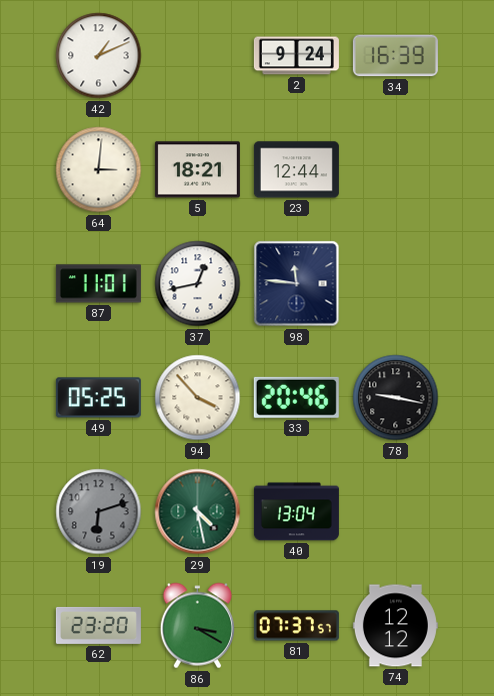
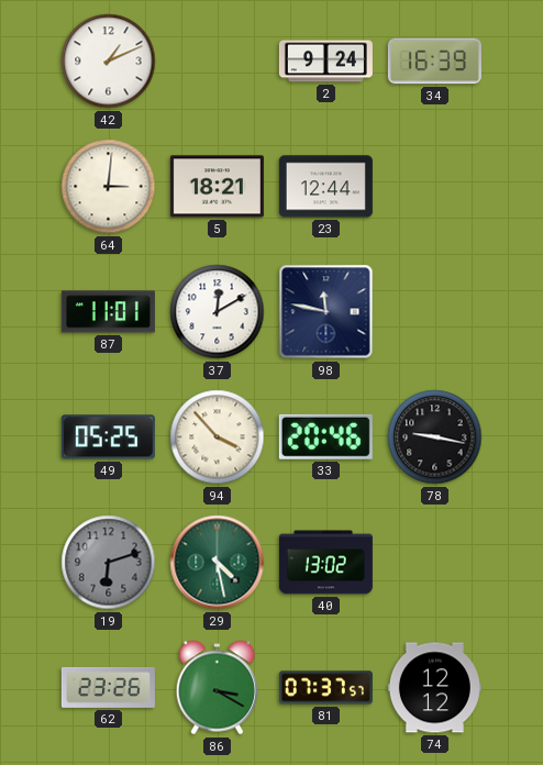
37: 12:43 -> 12:10
98: 11:46 -> 11:47
40: 13:04 -> 13:02
62: 23:20 -> 23:26
